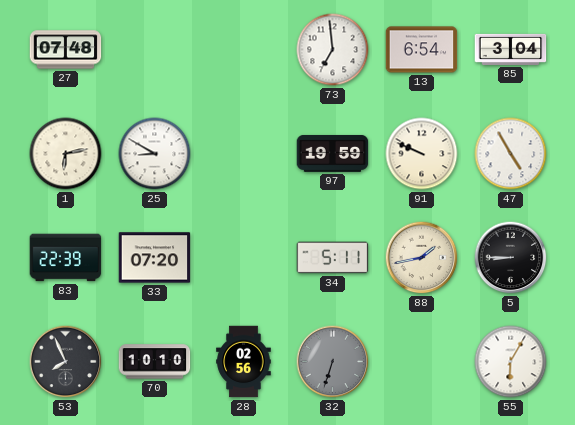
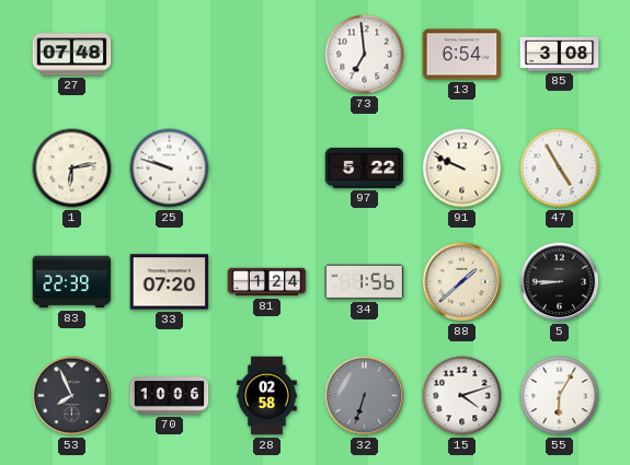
85: 3:04 -> 3:08
25: 8:50 -> 9:48
97: 19:59 -> 5:22
81: none -> 1:24
34: 5:11 -> 1:56
88: 1:43 -> 1:38
70: 10:10 -> 10:06
28: 02:56 -> 02:58
15: none -> 4:12
